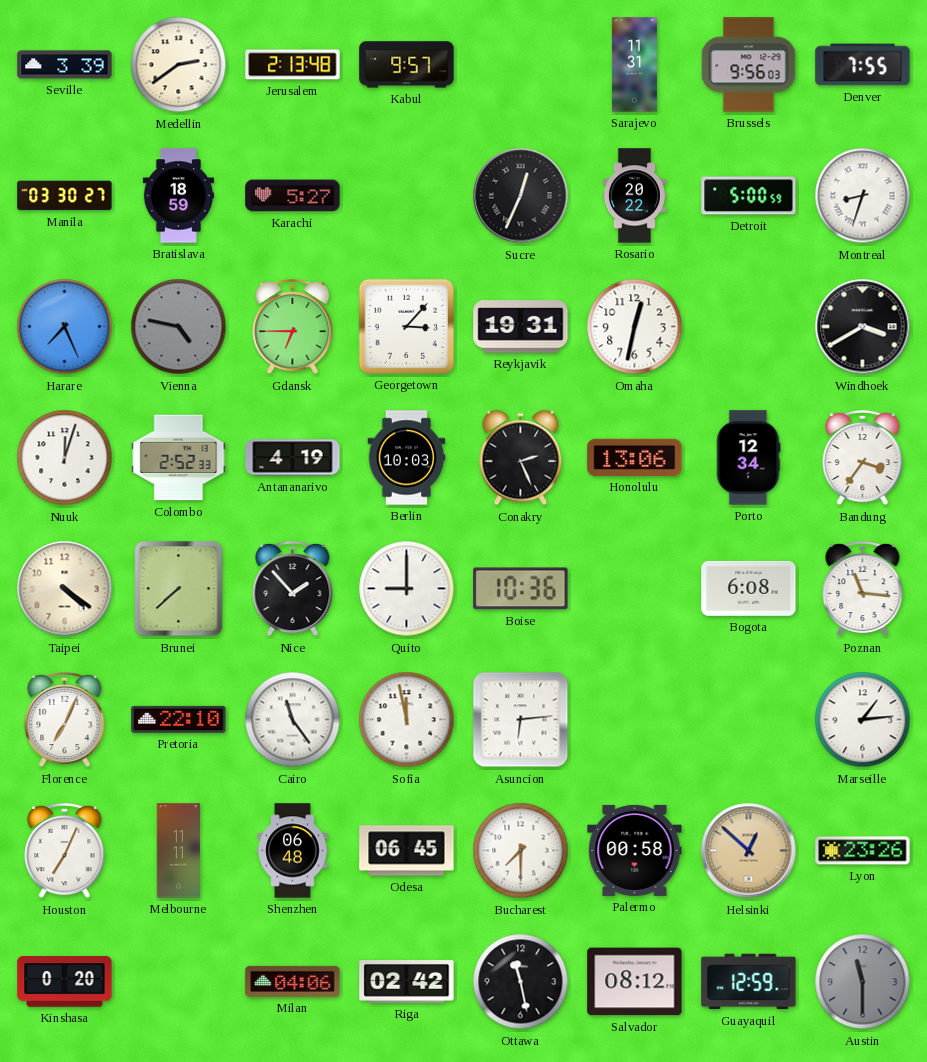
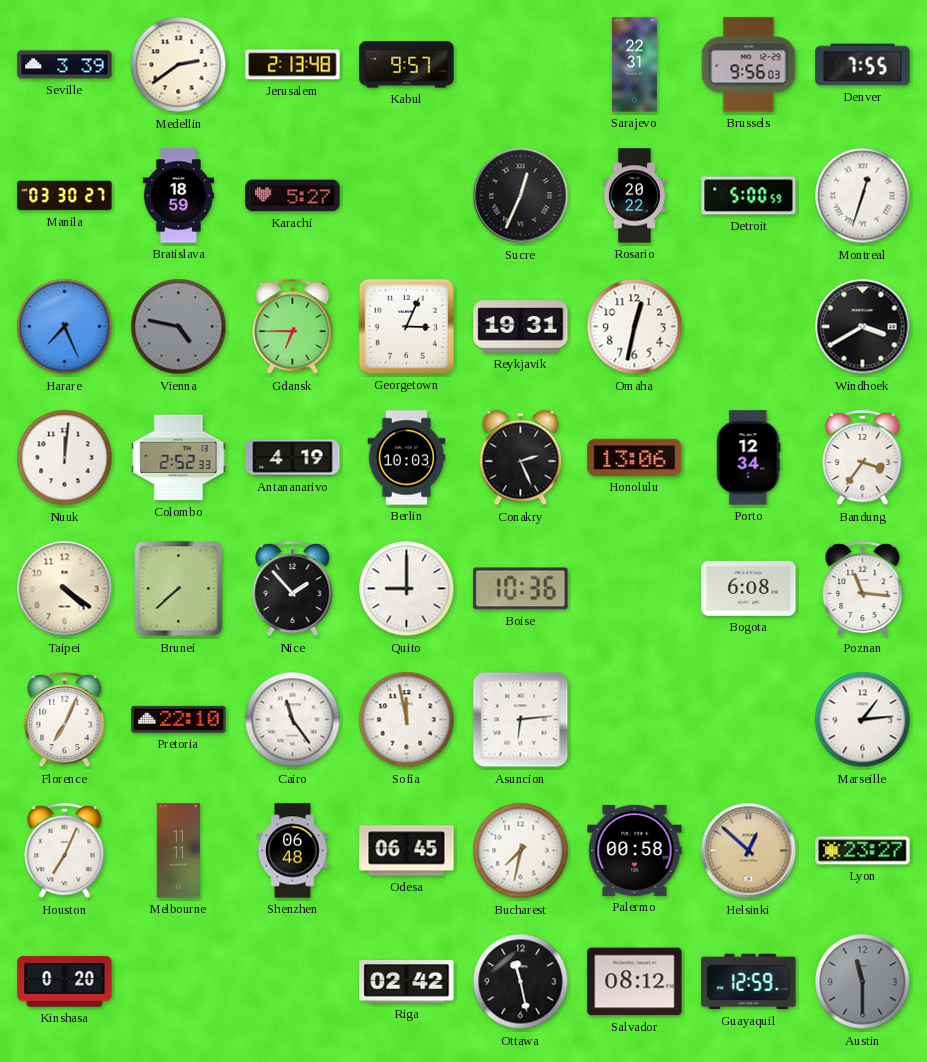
Sarajevo: 11:31 -> 22:31
Montreal: 8:33 -> 12:33
Georgetown: 3:07 -> 3:04
Nuuk: 12:03 -> 12:01
Bucharest: 7:30 -> 7:32
Lyon: 23:26 -> 23:27
Milan: 04:06 -> none
